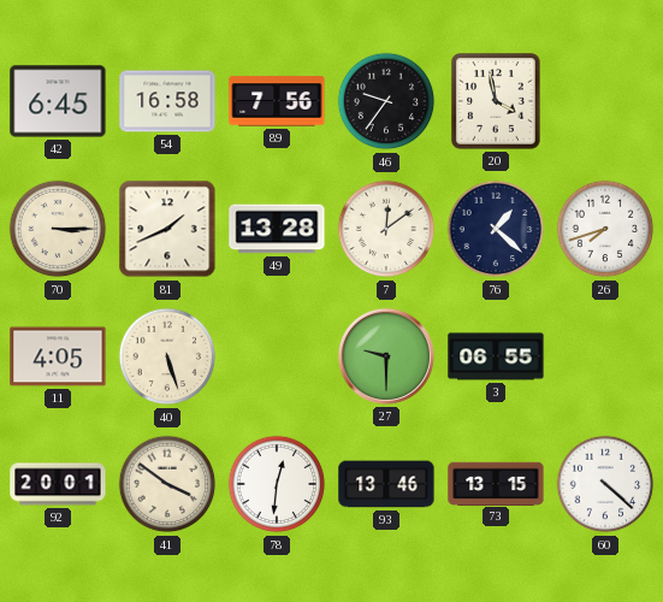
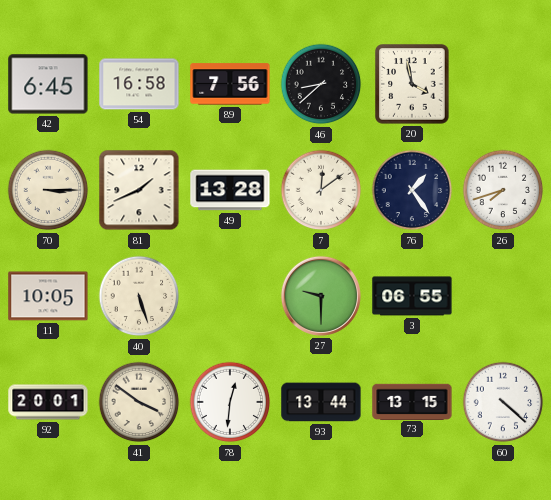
46: 9:36 -> 8:38
76: 1:22 -> 1:24
11: 4:05 -> 10:05
93: 13:46 -> 13:44
